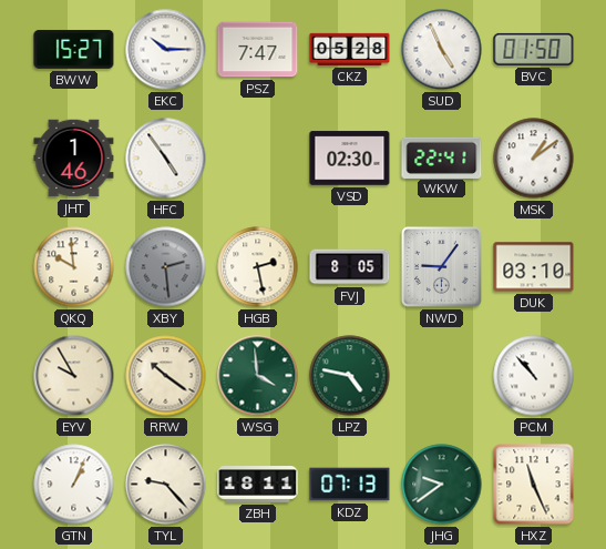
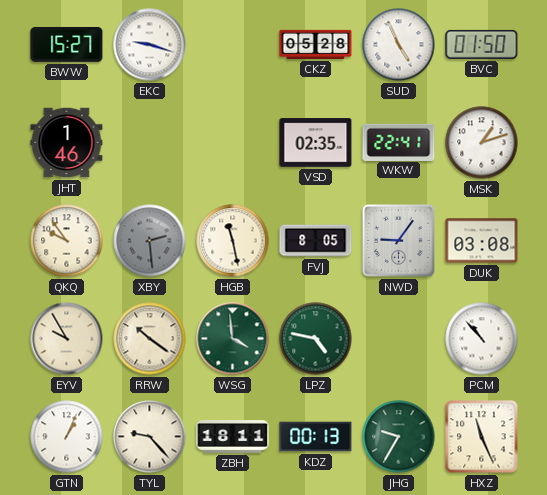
EKC: 10:15 -> 9:18
PSZ: 7:47 -> none
HFC: 4:54 -> none
VSD: 02:30 -> 02:35
MSK: 1:09 -> 1:12
QKQ: 9:59 -> 9:54
HGB: 2:28 -> 11:28
DUK: 03:10 -> 03:08
KDZ: 07:13 -> 00:13
JHG: 9:39 -> 9:35
